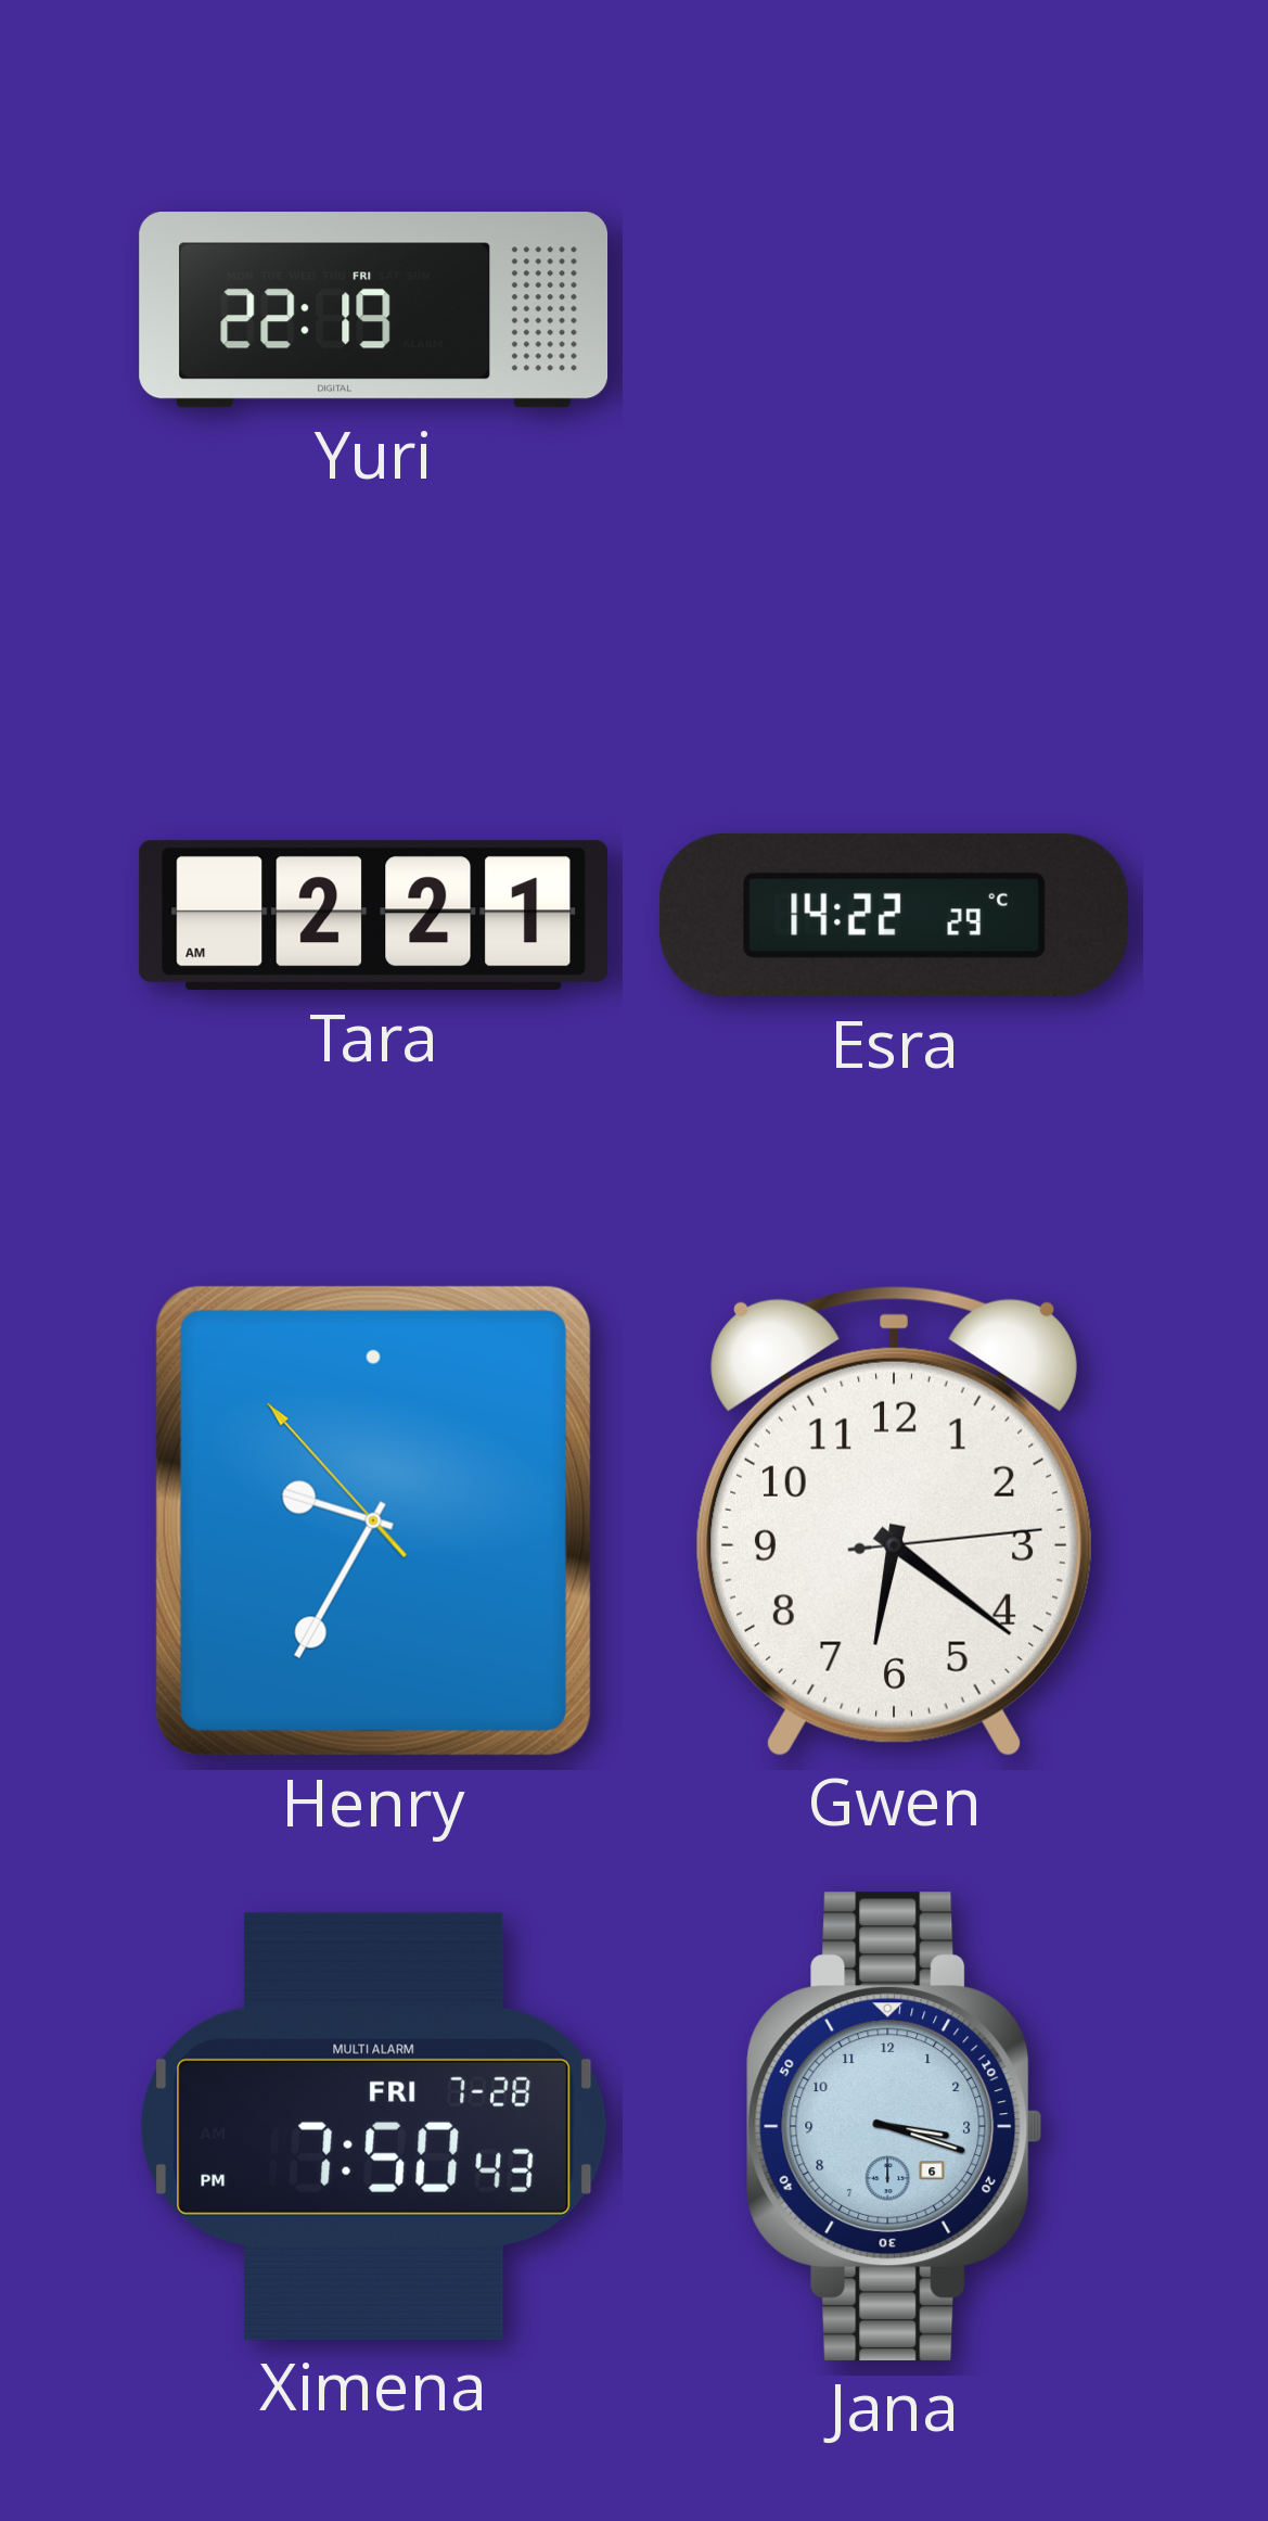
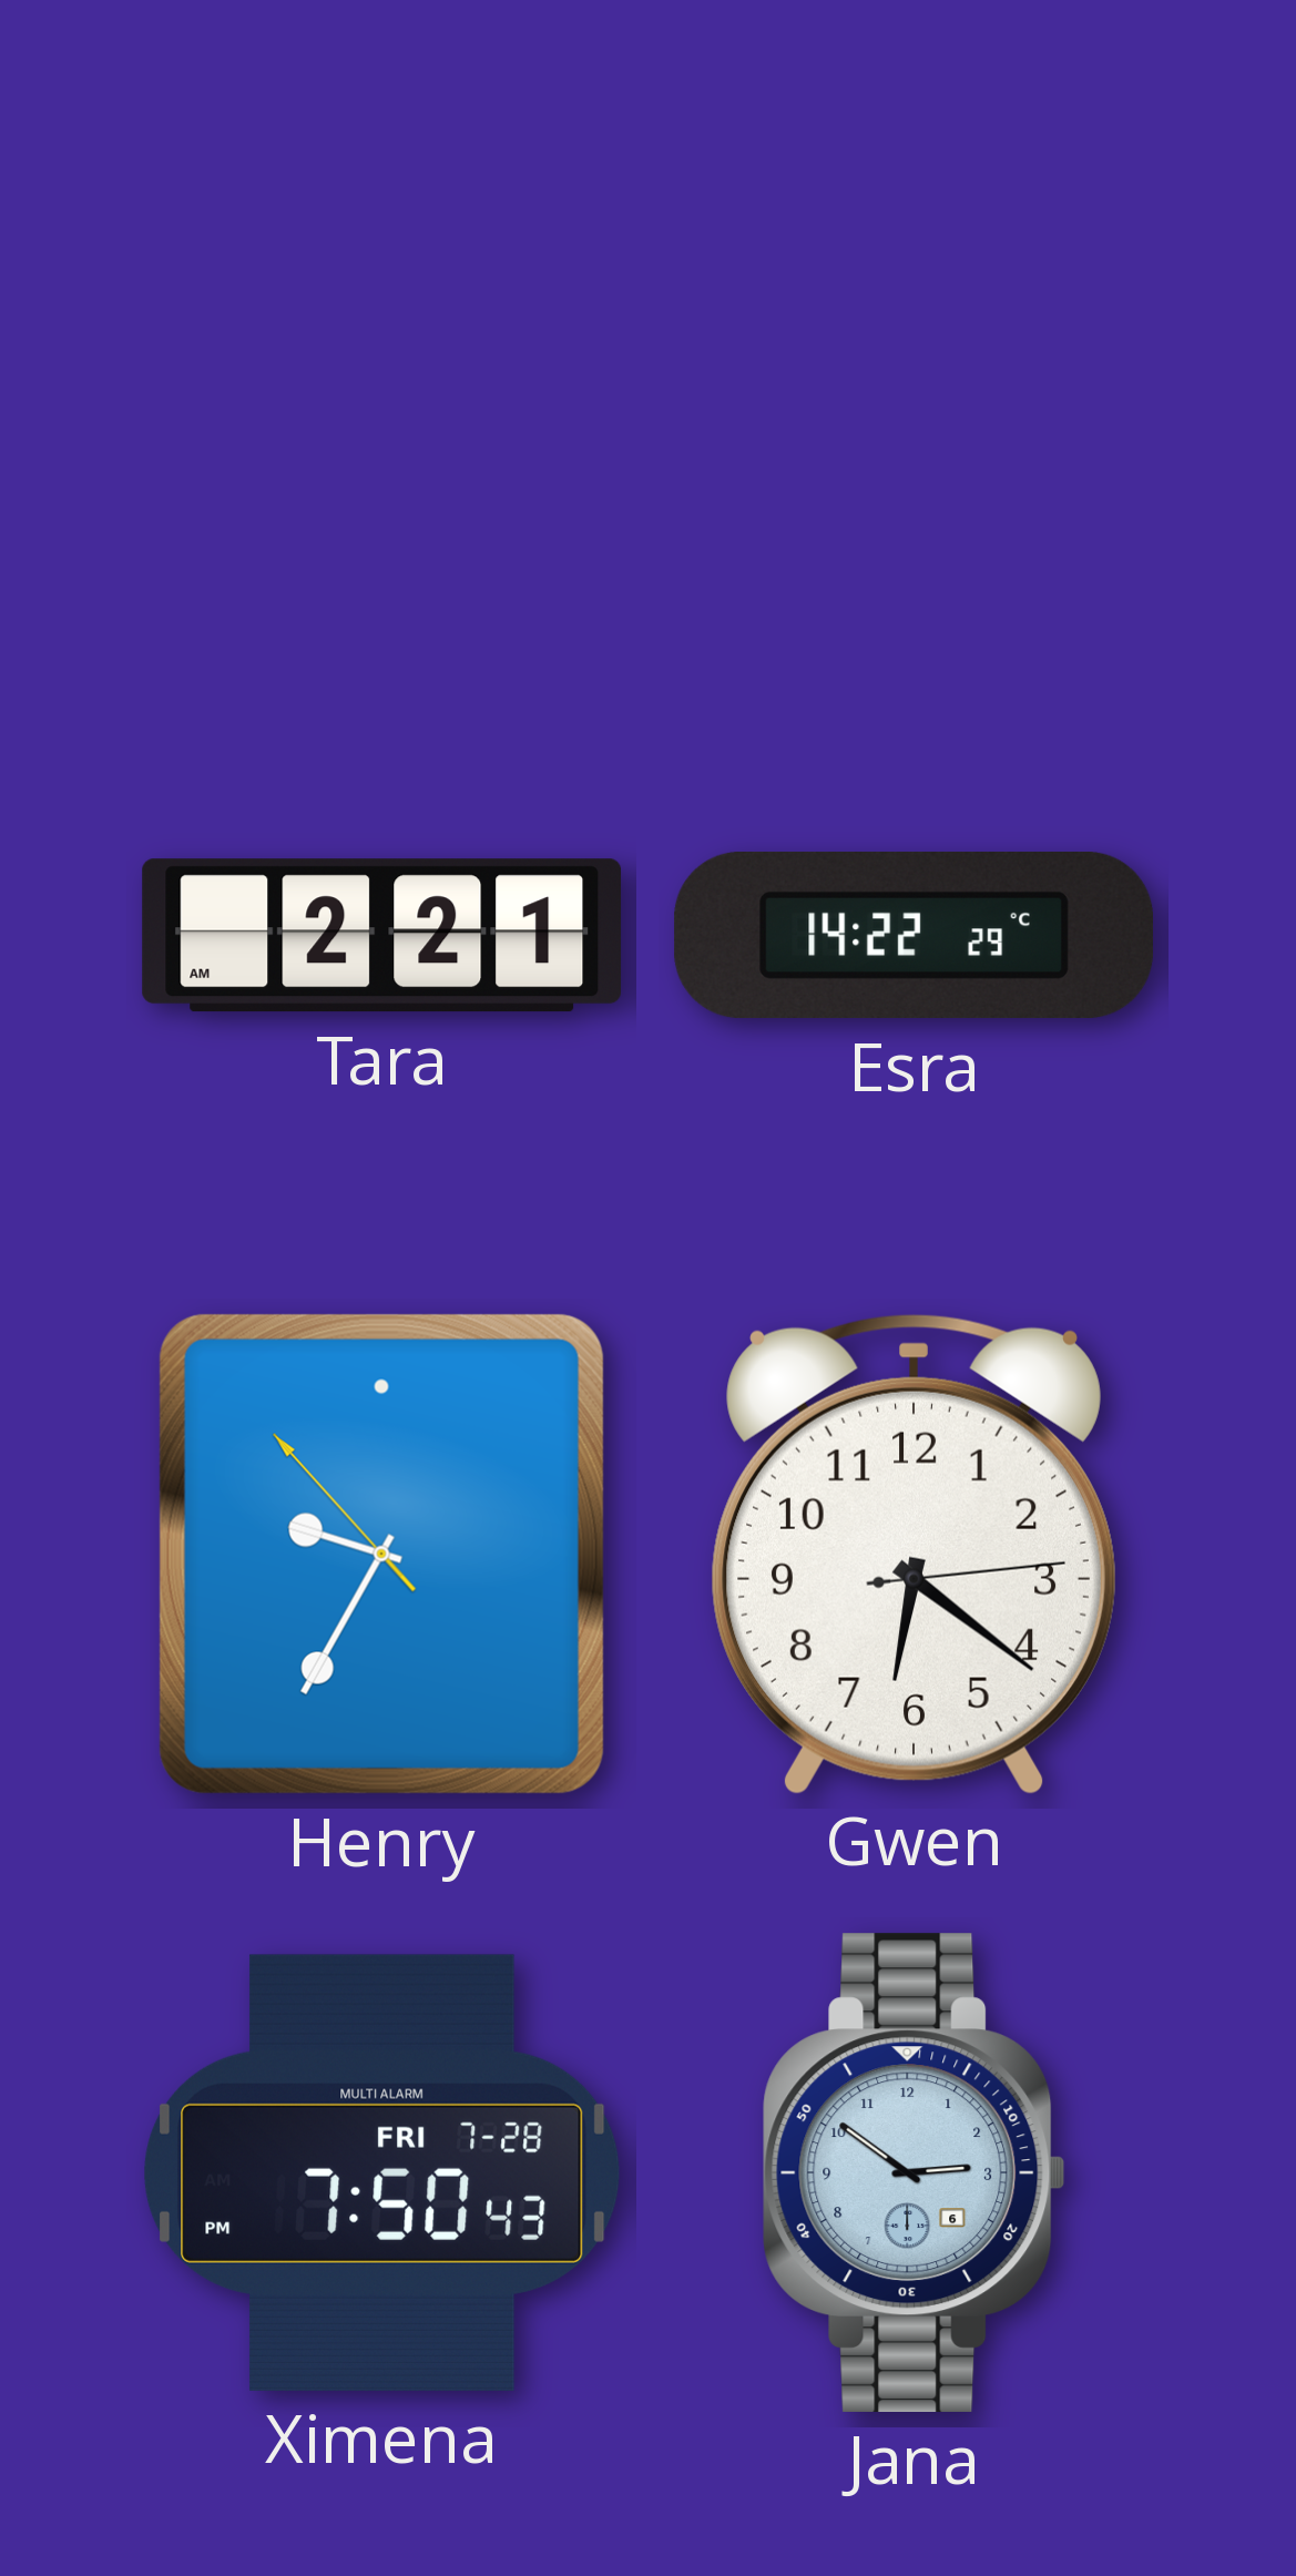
Yuri: 22:19 -> none
Jana: 3:18 -> 2:51
